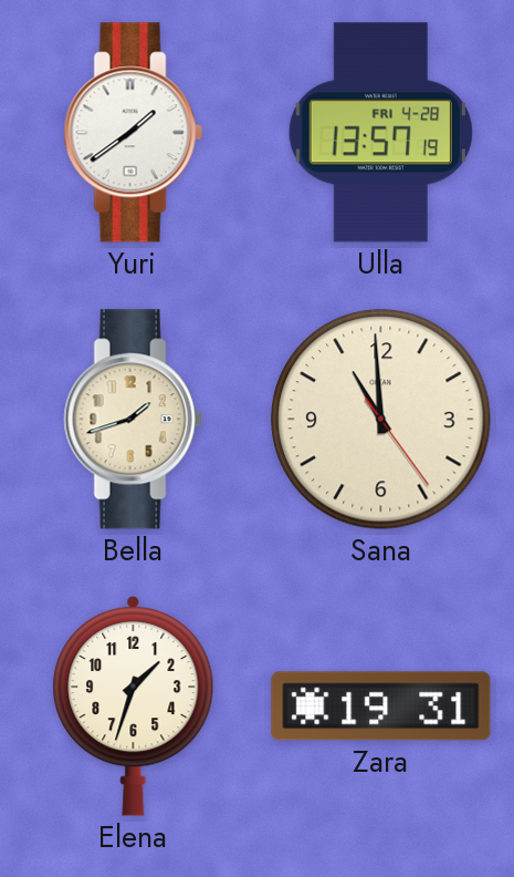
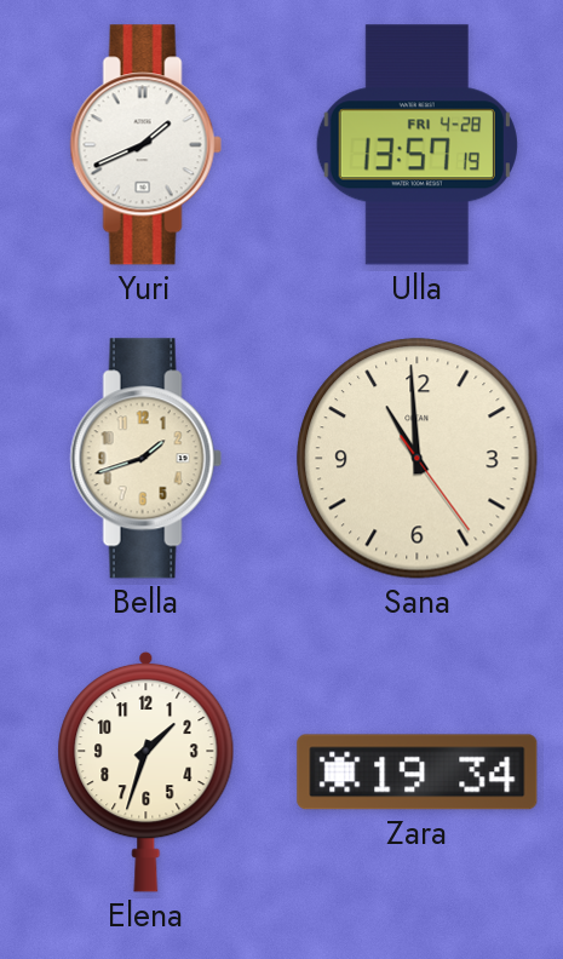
Yuri: 1:39 -> 1:41
Zara: 19:31 -> 19:34
